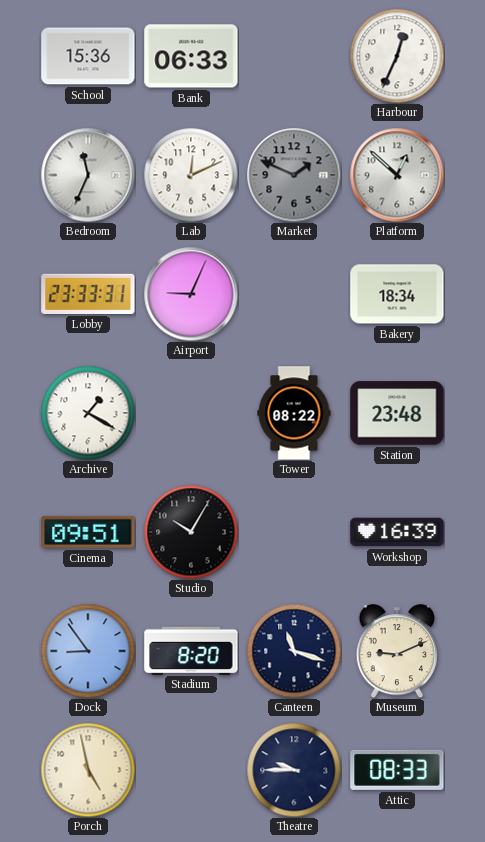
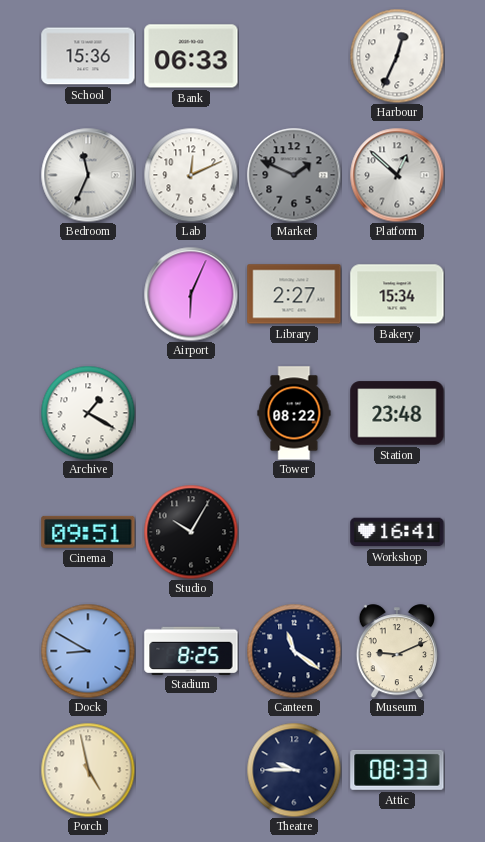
Lobby: 23:33 -> none
Airport: 9:04 -> 6:04
Library: none -> 2:27
Bakery: 18:34 -> 15:34
Workshop: 16:39 -> 16:41
Dock: 8:54 -> 8:50
Stadium: 8:20 -> 8:25
Canteen: 11:18 -> 11:21
